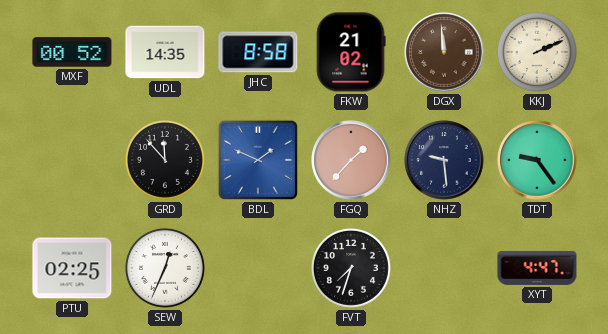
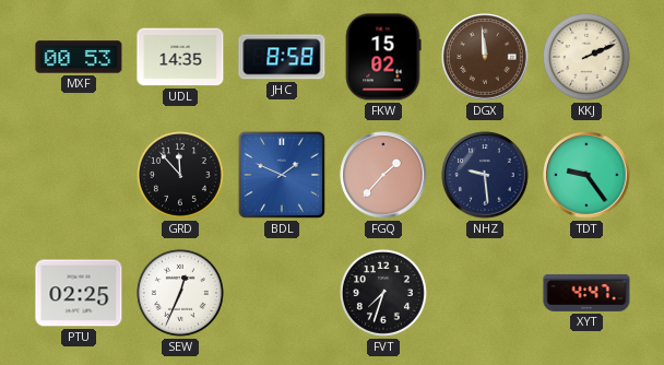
MXF: 00:52 -> 00:53
FKW: 21:02 -> 15:02
